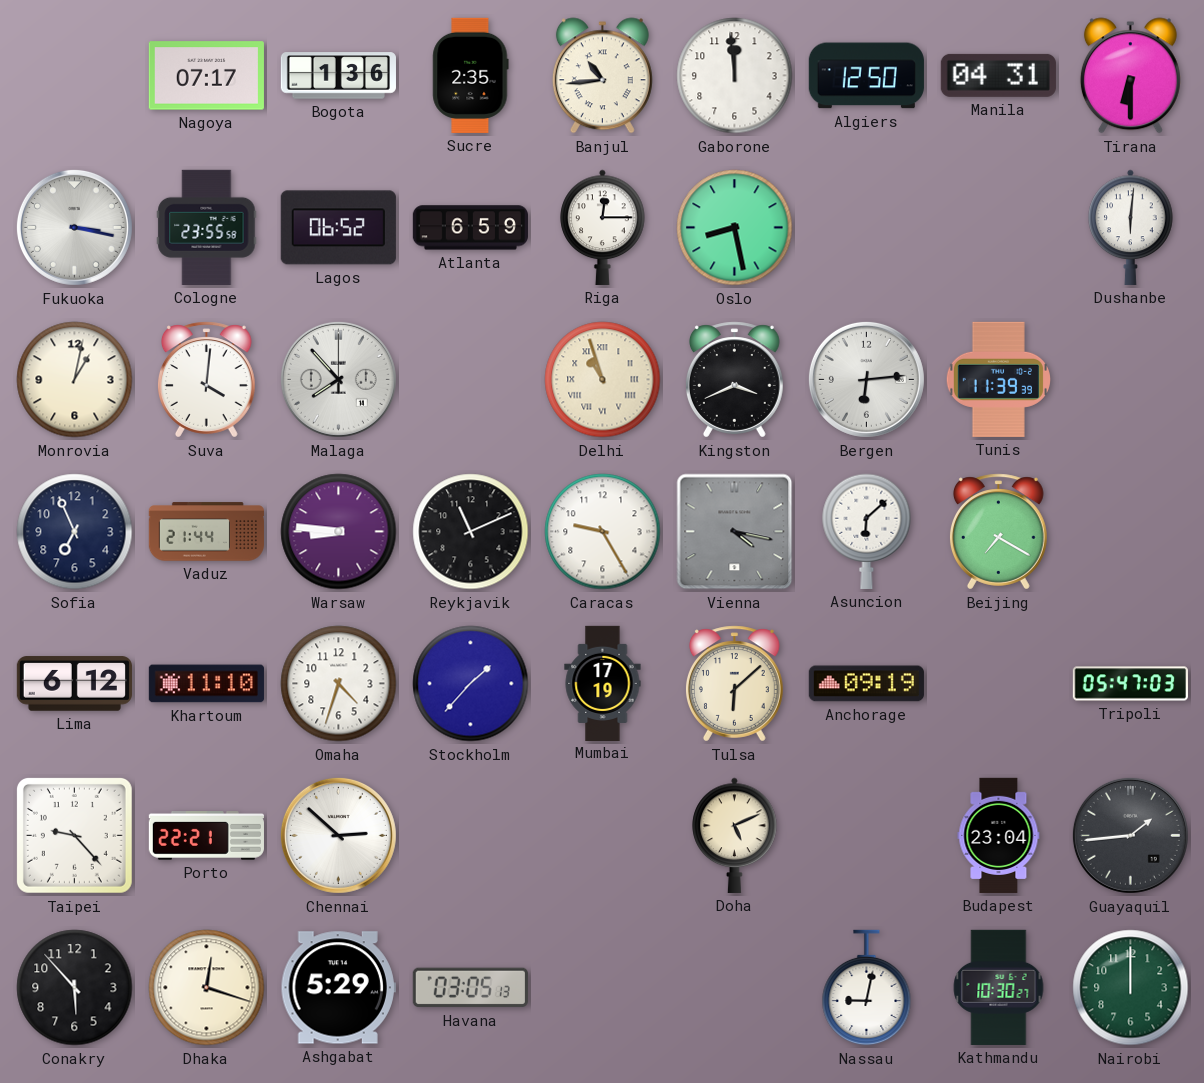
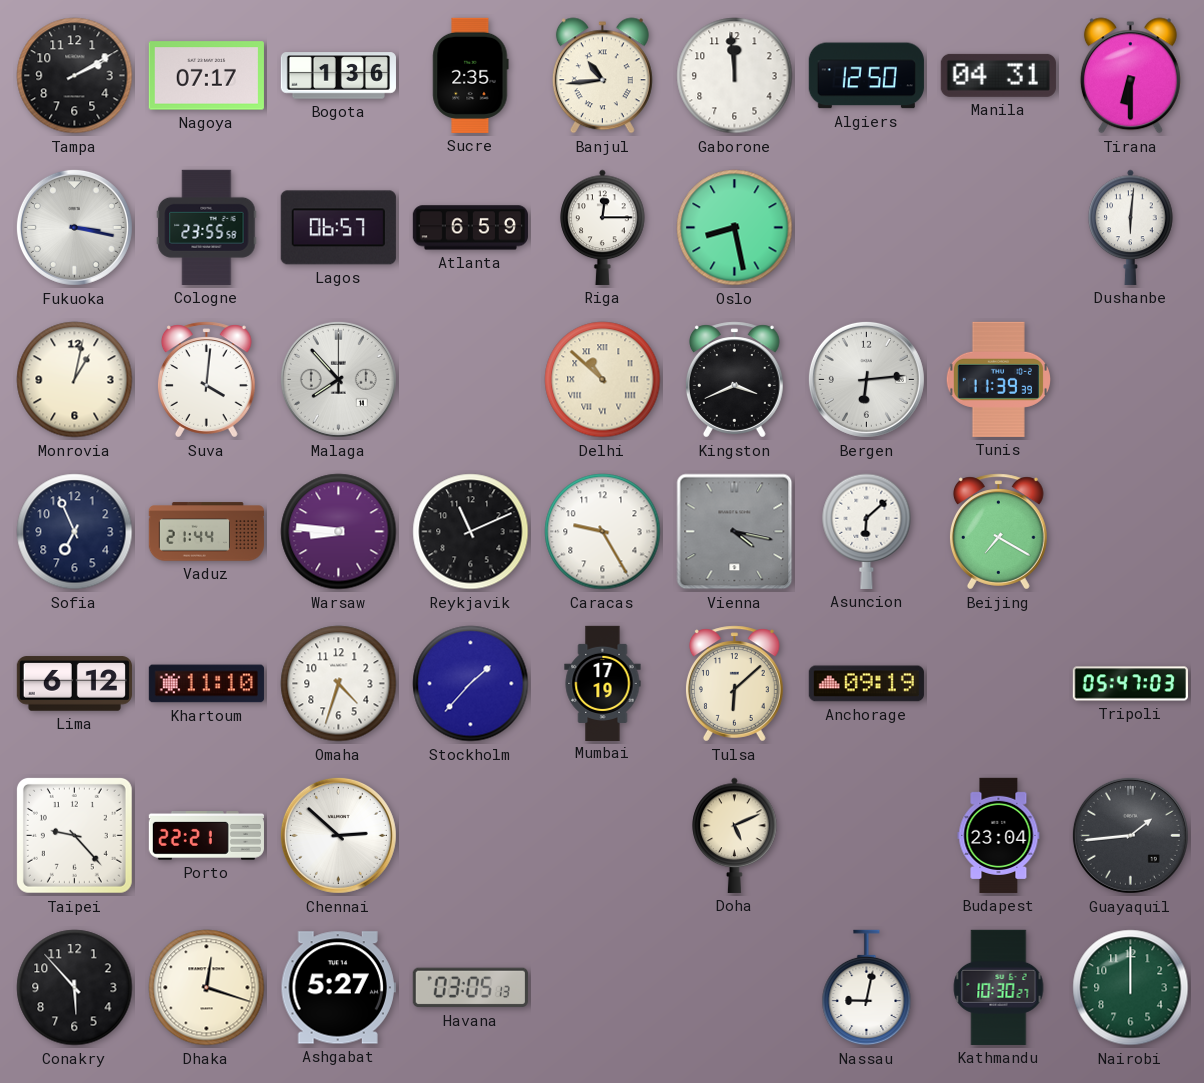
Tampa: none -> 2:10
Lagos: 06:52 -> 06:57
Delhi: 10:57 -> 10:52
Ashgabat: 5:29 -> 5:27
